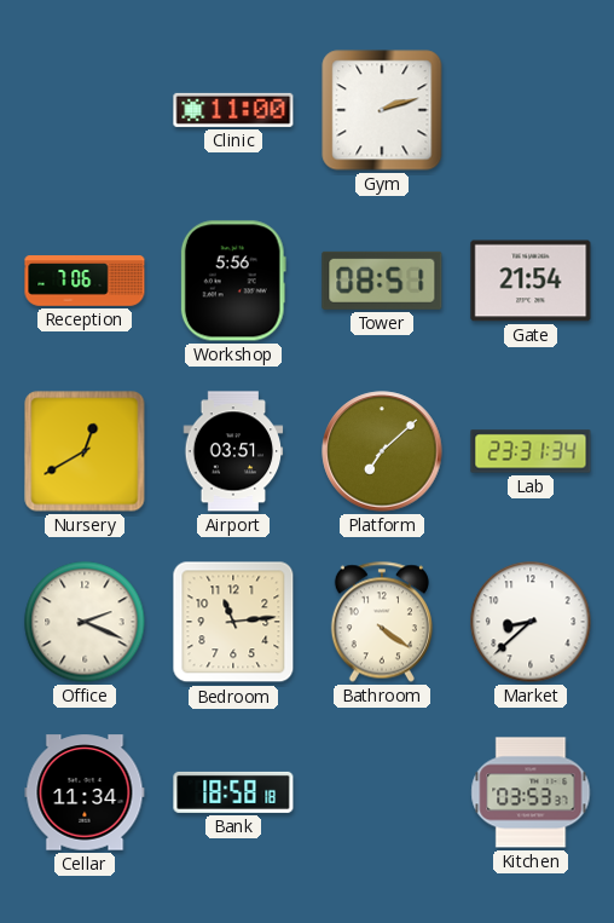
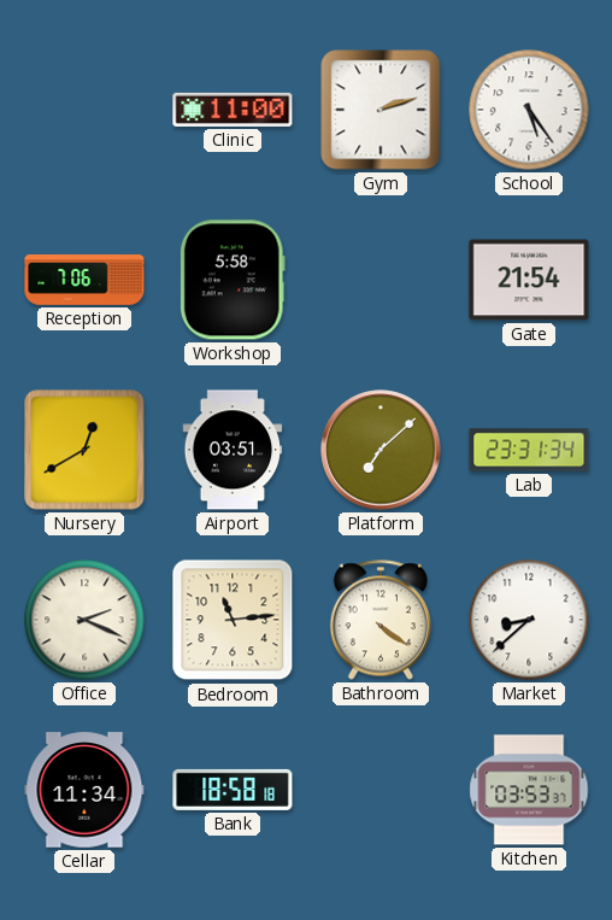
School: none -> 5:24
Workshop: 5:56 -> 5:58
Tower: 08:51 -> none
